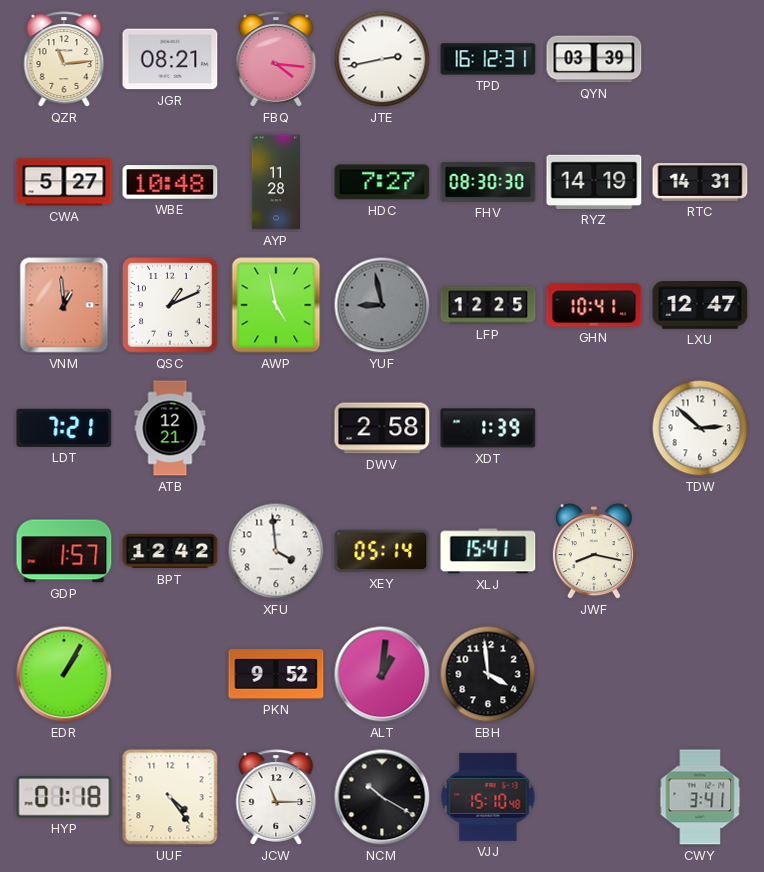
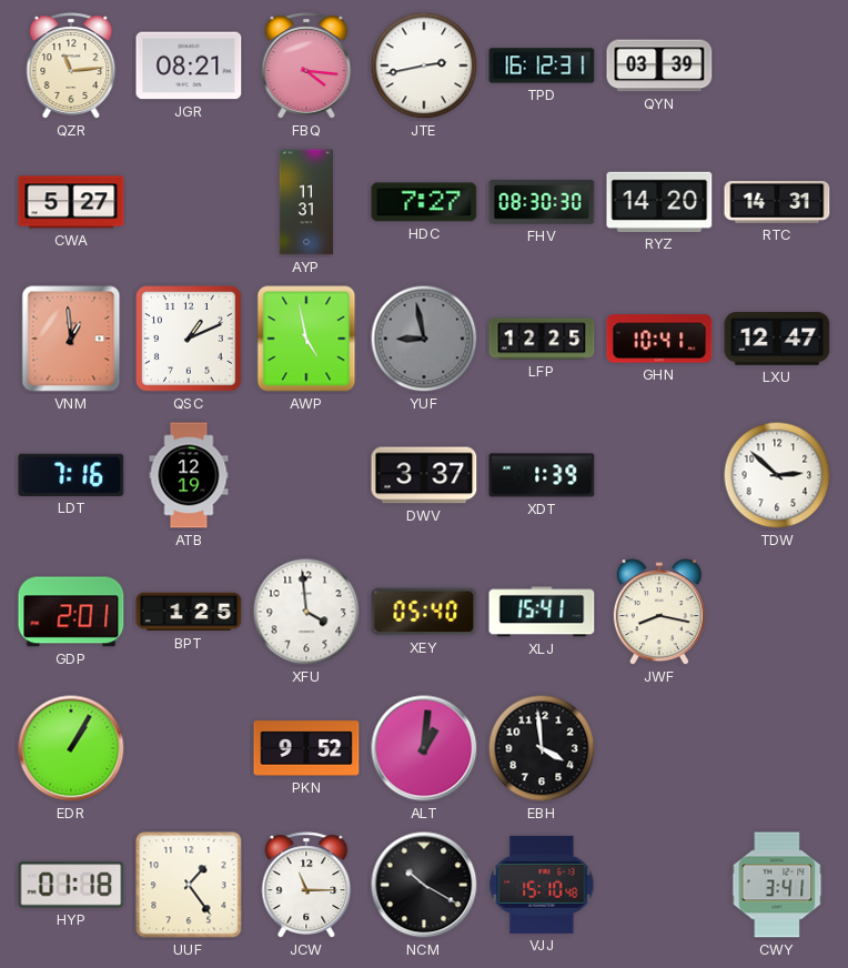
WBE: 10:48 -> none
AYP: 11:28 -> 11:31
RYZ: 14:19 -> 14:20
LDT: 7:21 -> 7:16
ATB: 12:21 -> 12:19
DWV: 2:58 -> 3:37
GDP: 1:57 -> 2:01
BPT: 12:42 -> 1:25
XEY: 05:14 -> 05:40
UUF: 4:24 -> 1:24
